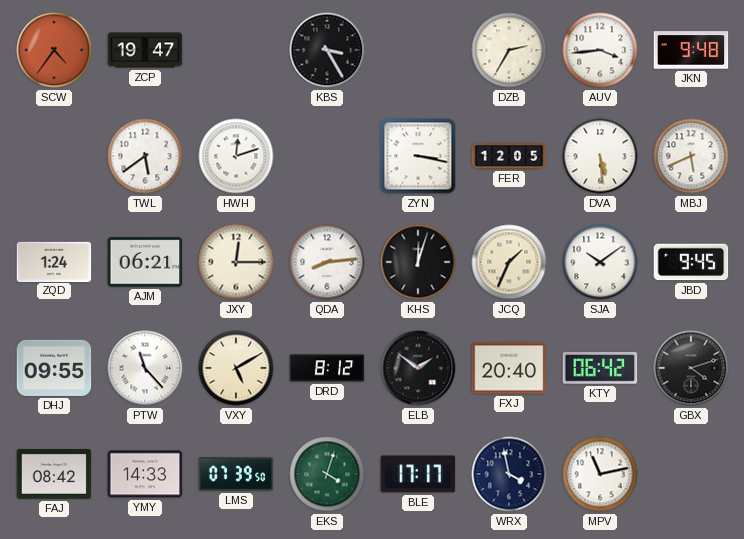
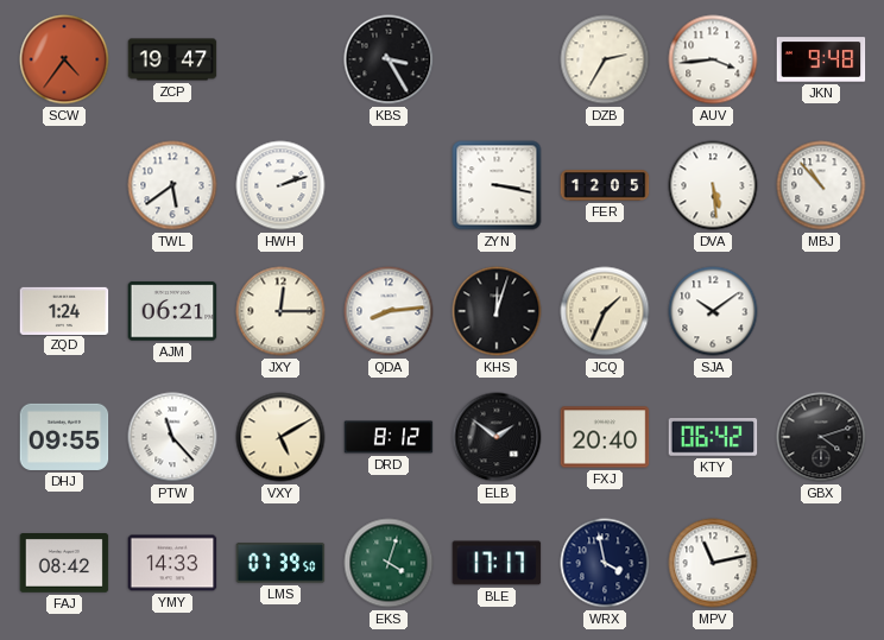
HWH: 12:12 -> 2:12
MBJ: 5:41 -> 10:53
JBD: 9:45 -> none
